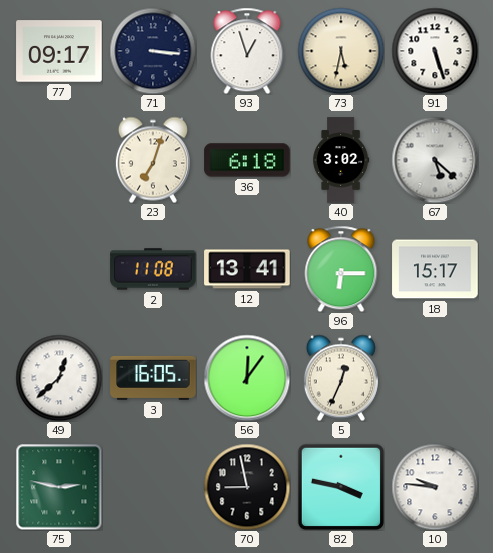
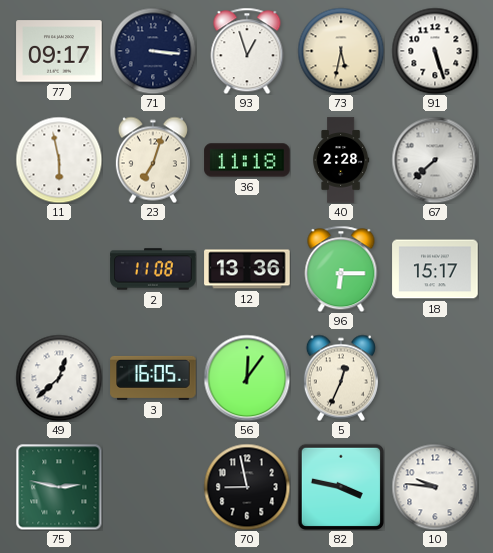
11: none -> 5:58
36: 6:18 -> 11:18
40: 3:02 -> 2:28
67: 5:22 -> 7:38
12: 13:41 -> 13:36
